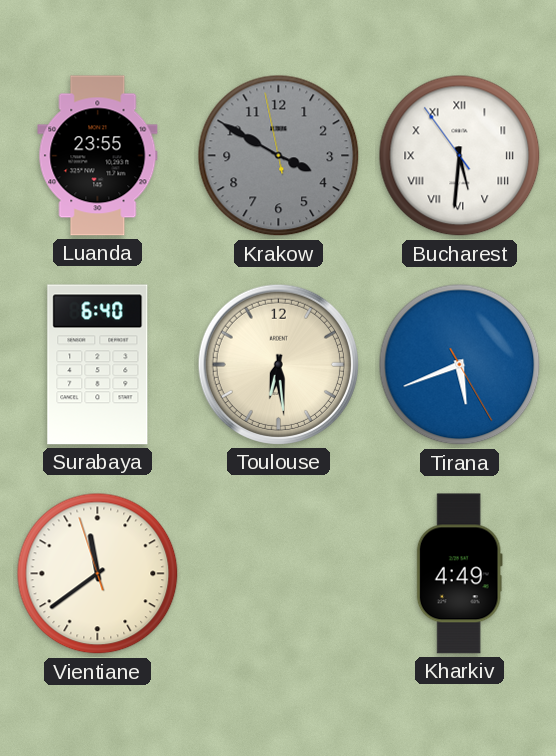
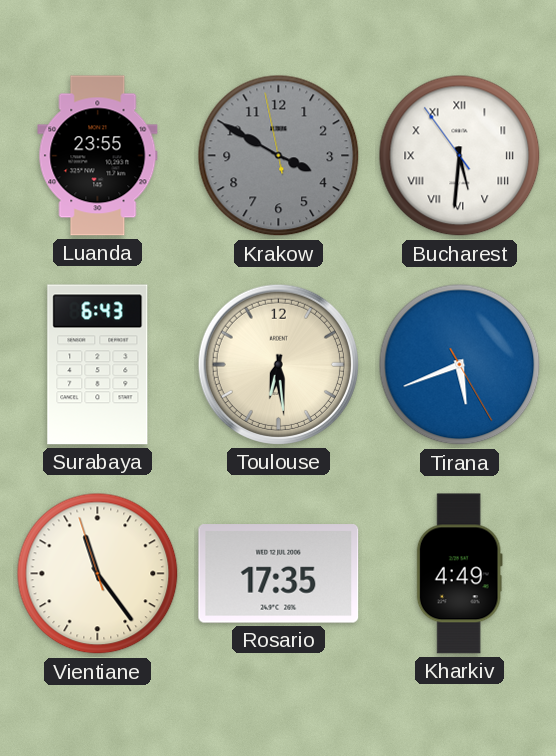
Surabaya: 6:40 -> 6:43
Vientiane: 11:38 -> 11:23
Rosario: none -> 17:35
